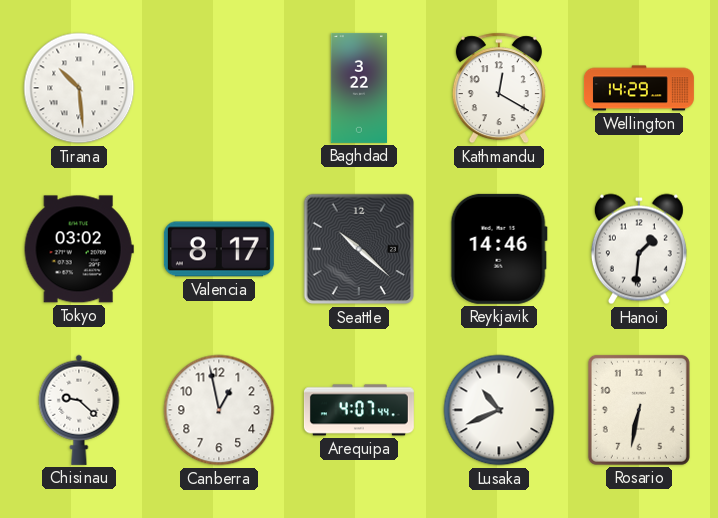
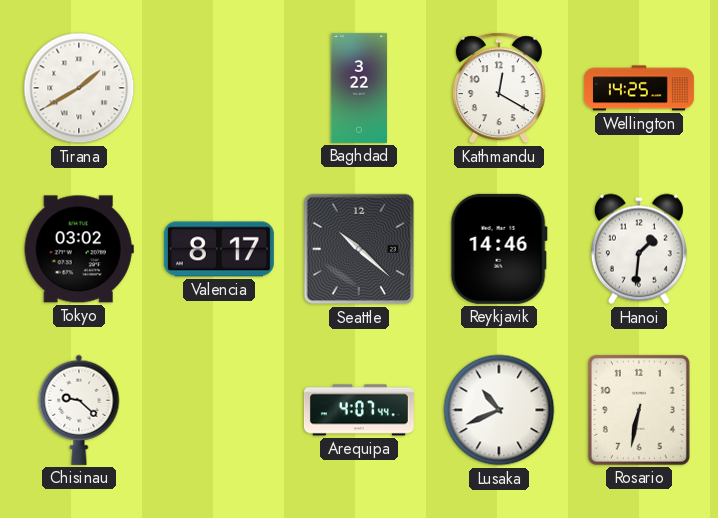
Tirana: 10:29 -> 1:40
Wellington: 14:29 -> 14:25
Canberra: 12:58 -> none
